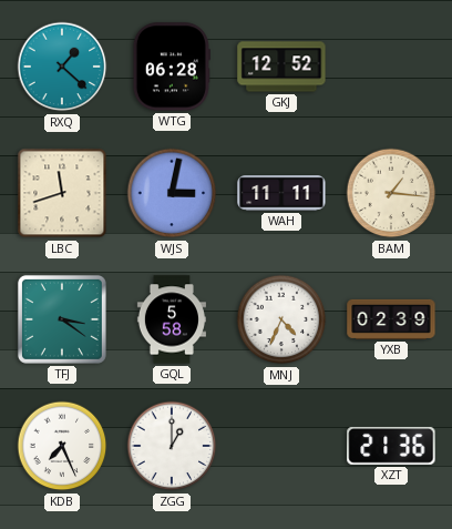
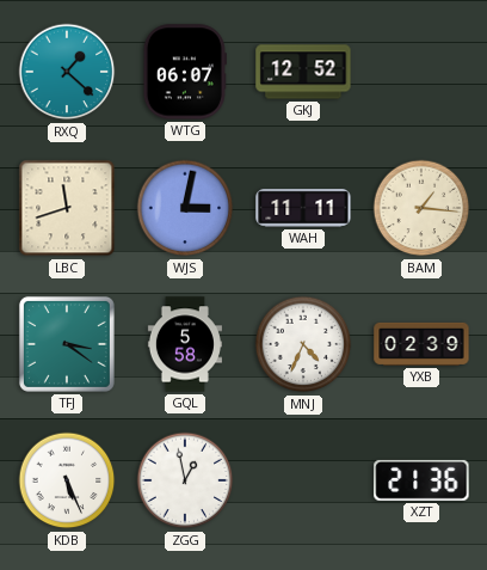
WTG: 06:28 -> 06:07
KDB: 7:26 -> 5:26
ZGG: 1:00 -> 12:58
